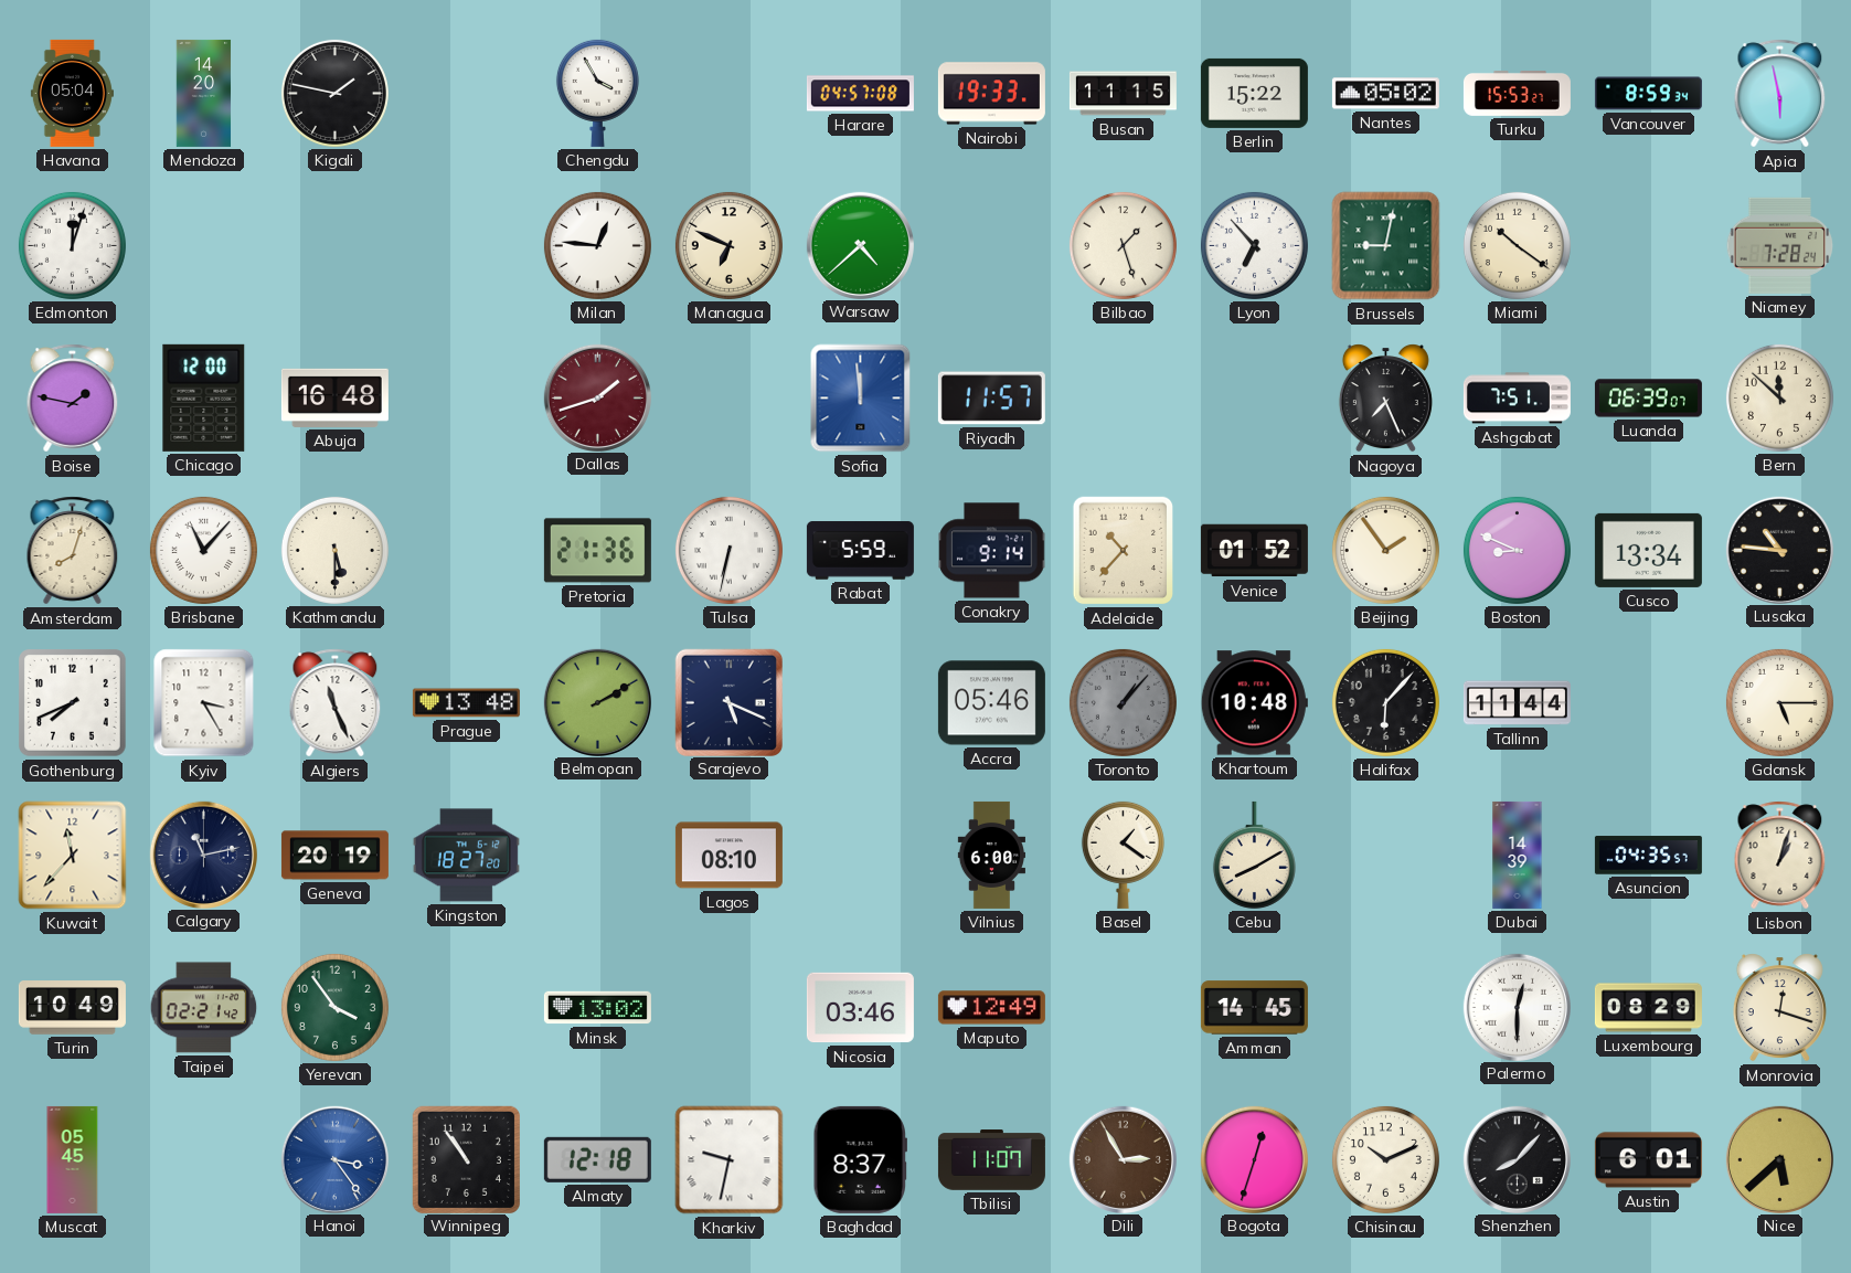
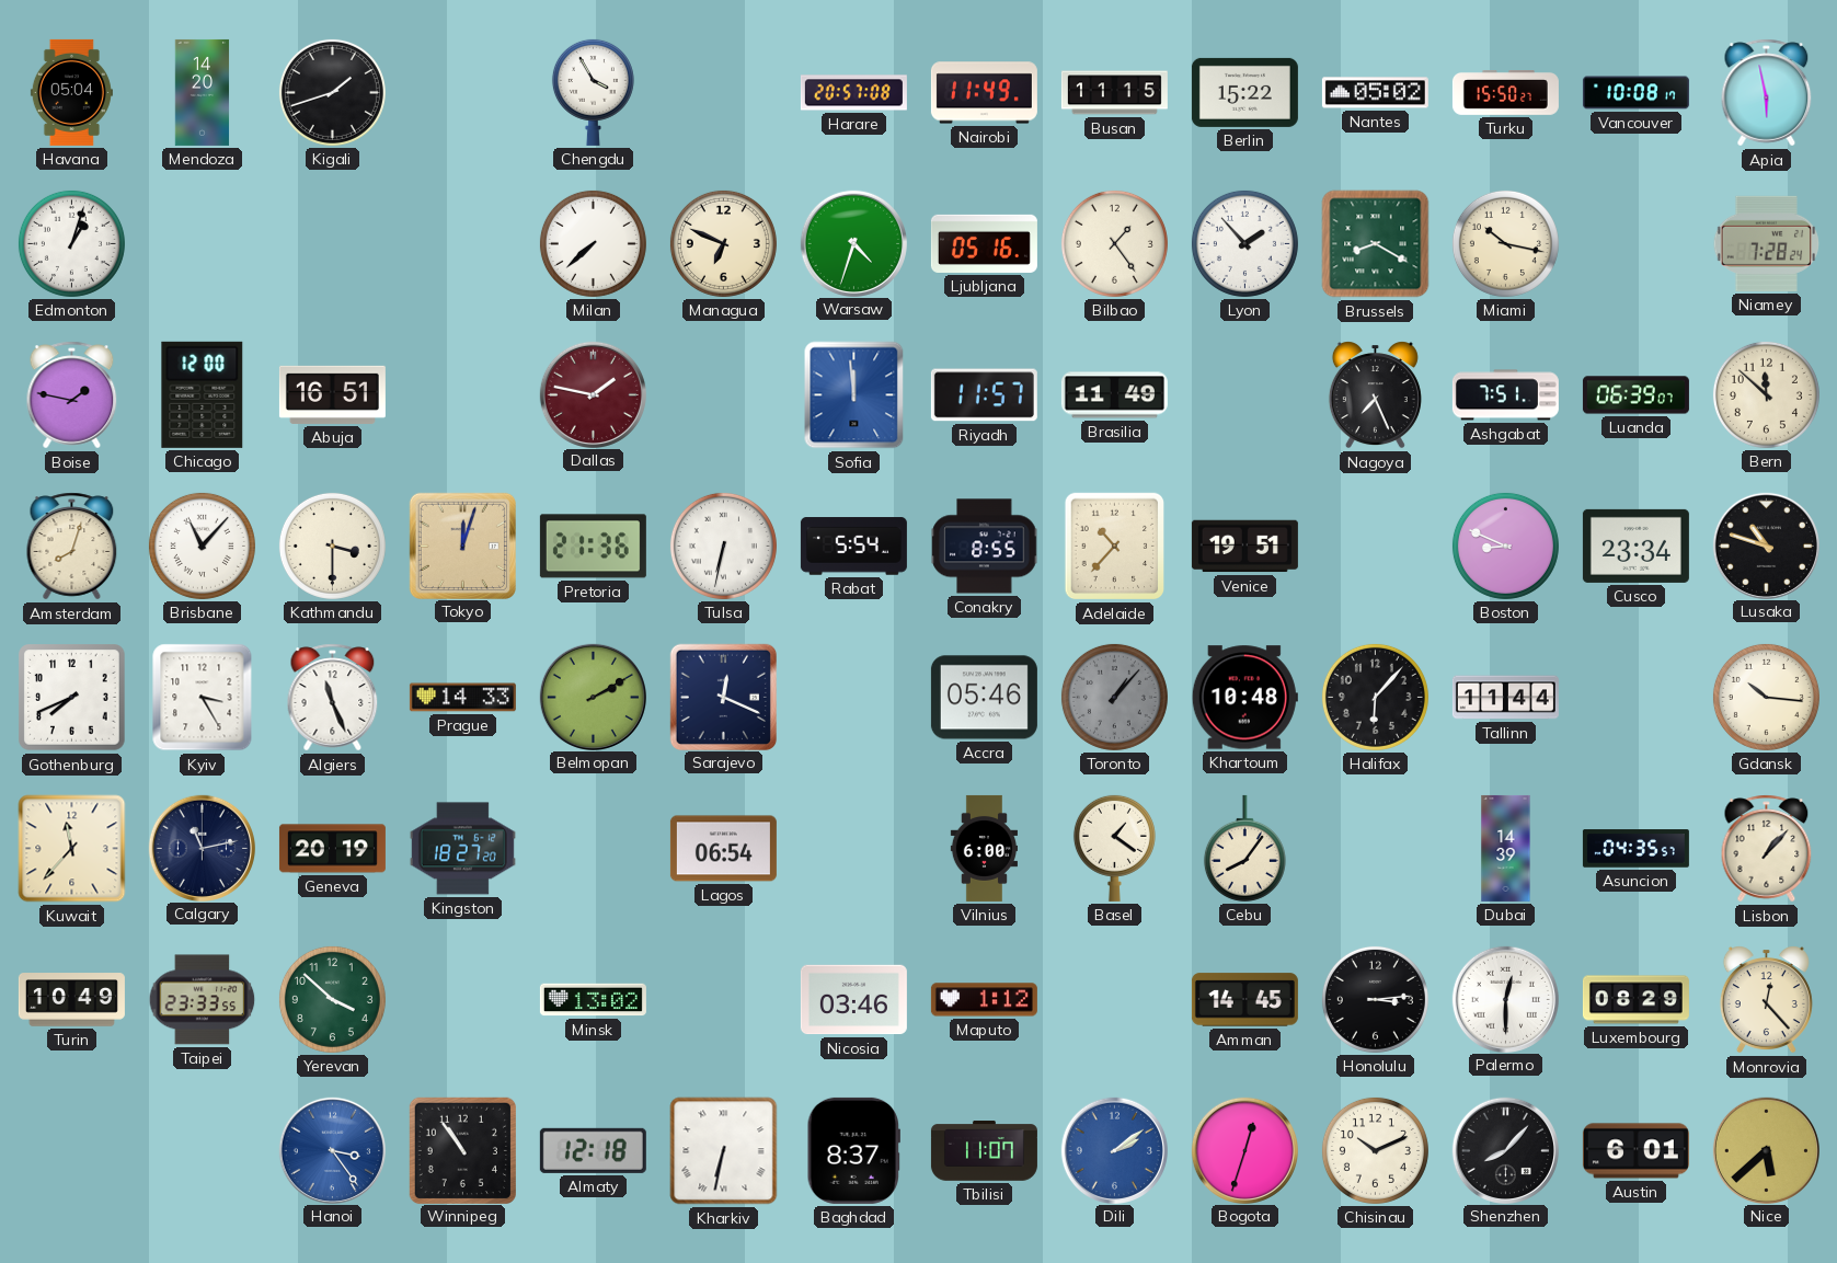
Kigali: 1:47 -> 1:42
Harare: 04:57 -> 20:57
Nairobi: 19:33 -> 11:49
Turku: 15:53 -> 15:50
Vancouver: 8:59 -> 10:08
Edmonton: 12:03 -> 1:03
Milan: 12:46 -> 7:38
Warsaw: 4:38 -> 4:33
Ljubljana: none -> 05:16
Bilbao: 1:27 -> 1:24
Lyon: 6:53 -> 1:53
Brussels: 9:02 -> 8:20
Miami: 10:21 -> 10:17
Abuja: 16:48 -> 16:51
Dallas: 1:42 -> 1:47
Brasilia: none -> 11:49
Kathmandu: 5:30 -> 3:30
Tokyo: none -> 12:03
Rabat: 5:59 -> 5:54
Conakry: 9:14 -> 8:55
Venice: 01:52 -> 19:51
Beijing: 1:54 -> none
Cusco: 13:34 -> 23:34
Lusaka: 10:46 -> 10:48
Prague: 13:48 -> 14:33
Sarajevo: 5:19 -> 12:19
Gdansk: 5:15 -> 10:16
Lagos: 08:10 -> 06:54
Cebu: 8:10 -> 8:06
Lisbon: 1:03 -> 1:07
Taipei: 02:21 -> 23:33
Yerevan: 3:54 -> 3:52
Maputo: 12:49 -> 1:12
Honolulu: none -> 3:14
Monrovia: 12:18 -> 12:23
Muscat: 05:45 -> none
Kharkiv: 9:32 -> 6:32
Dili: 2:55 -> 2:09
Dili dial: brown -> blue
